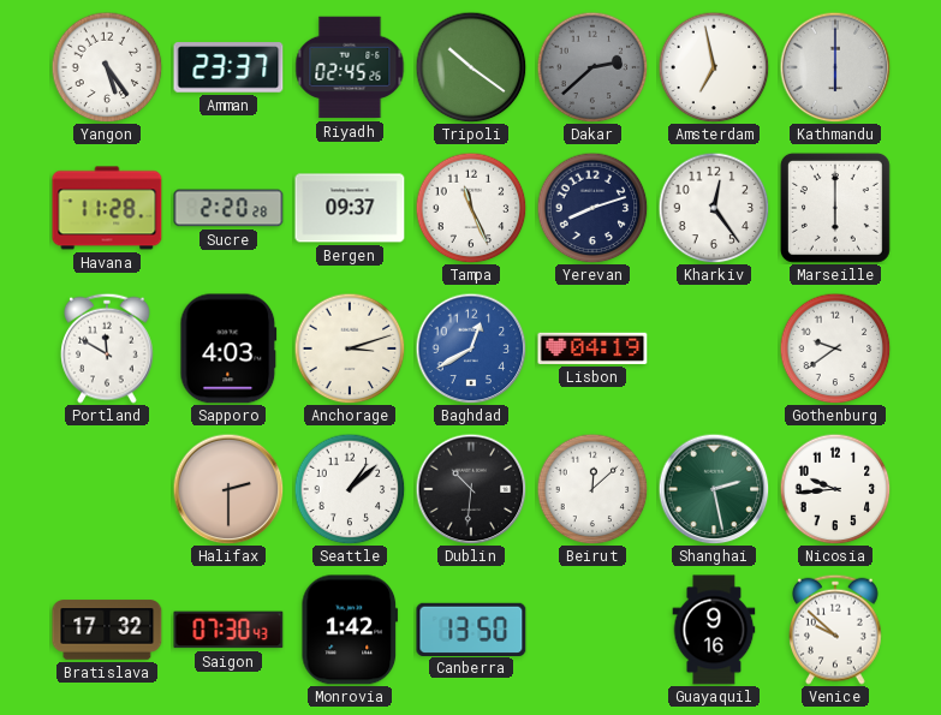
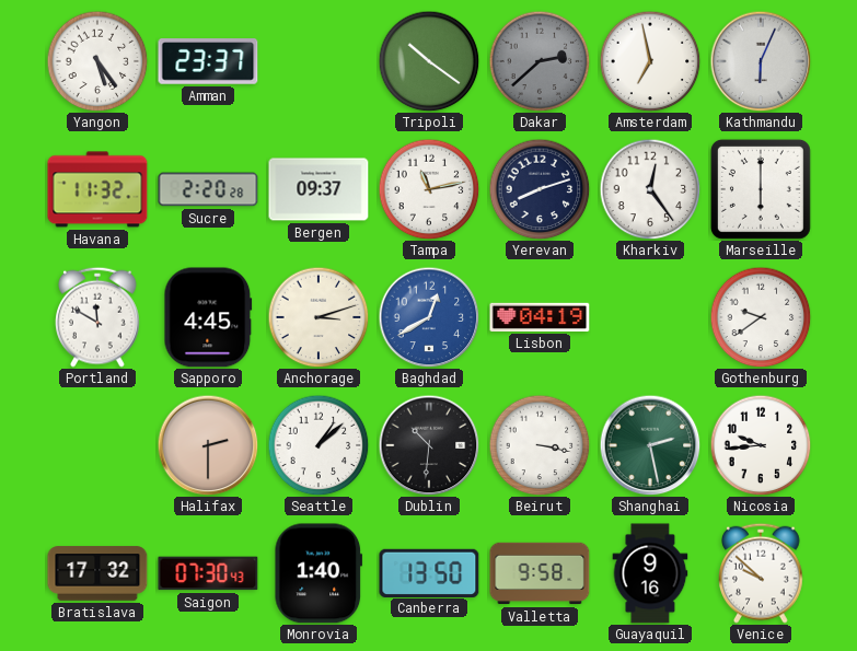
Riyadh: 02:45 -> none
Kathmandu: 6:00 -> 6:04
Havana: 11:28 -> 11:32
Tampa: 11:26 -> 11:13
Sapporo: 4:03 -> 4:45
Beirut: 12:08 -> 3:17
Monrovia: 1:42 -> 1:40
Valletta: none -> 9:58
